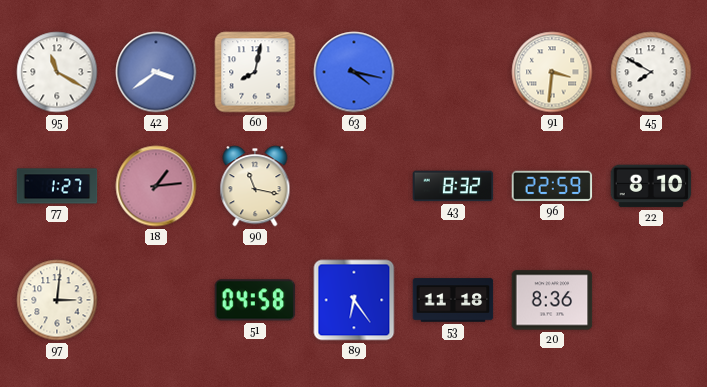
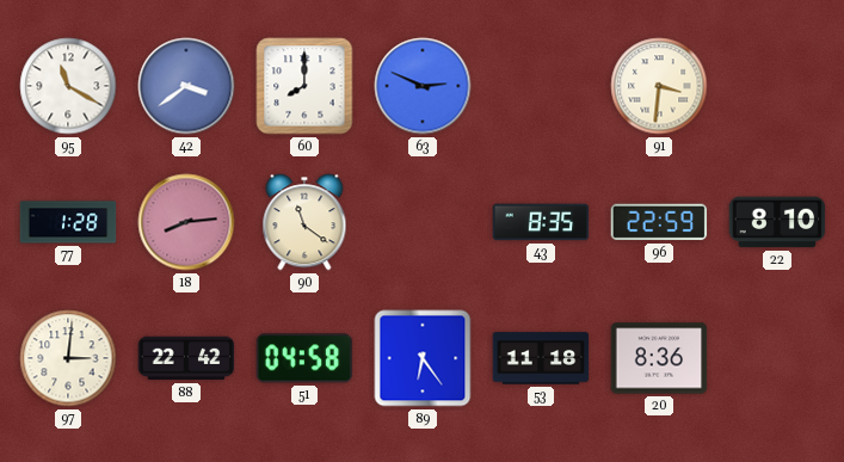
60: 8:02 -> 8:00
63: 4:17 -> 2:49
45: 7:50 -> none
77: 1:27 -> 1:28
18: 1:14 -> 8:14
90: 11:17 -> 11:21
43: 8:32 -> 8:35
88: none -> 22:42
